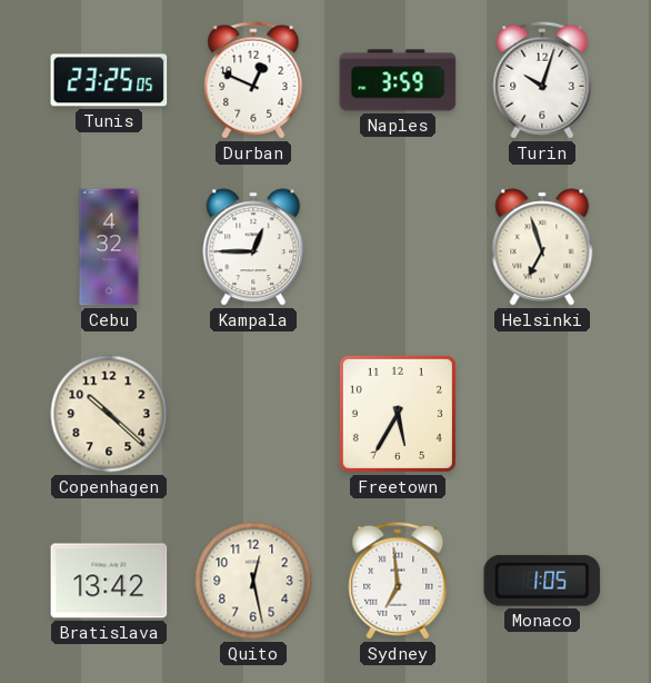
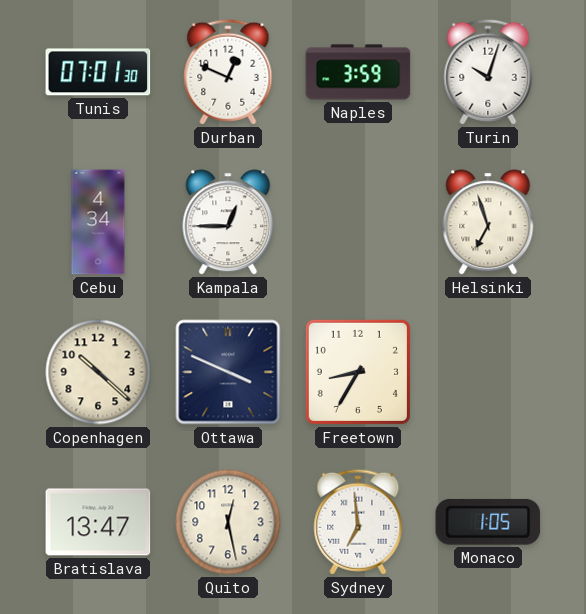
Tunis: 23:25 -> 07:01
Cebu: 4:32 -> 4:34
Ottawa: none -> 3:49
Freetown: 5:35 -> 8:35
Bratislava: 13:42 -> 13:47
